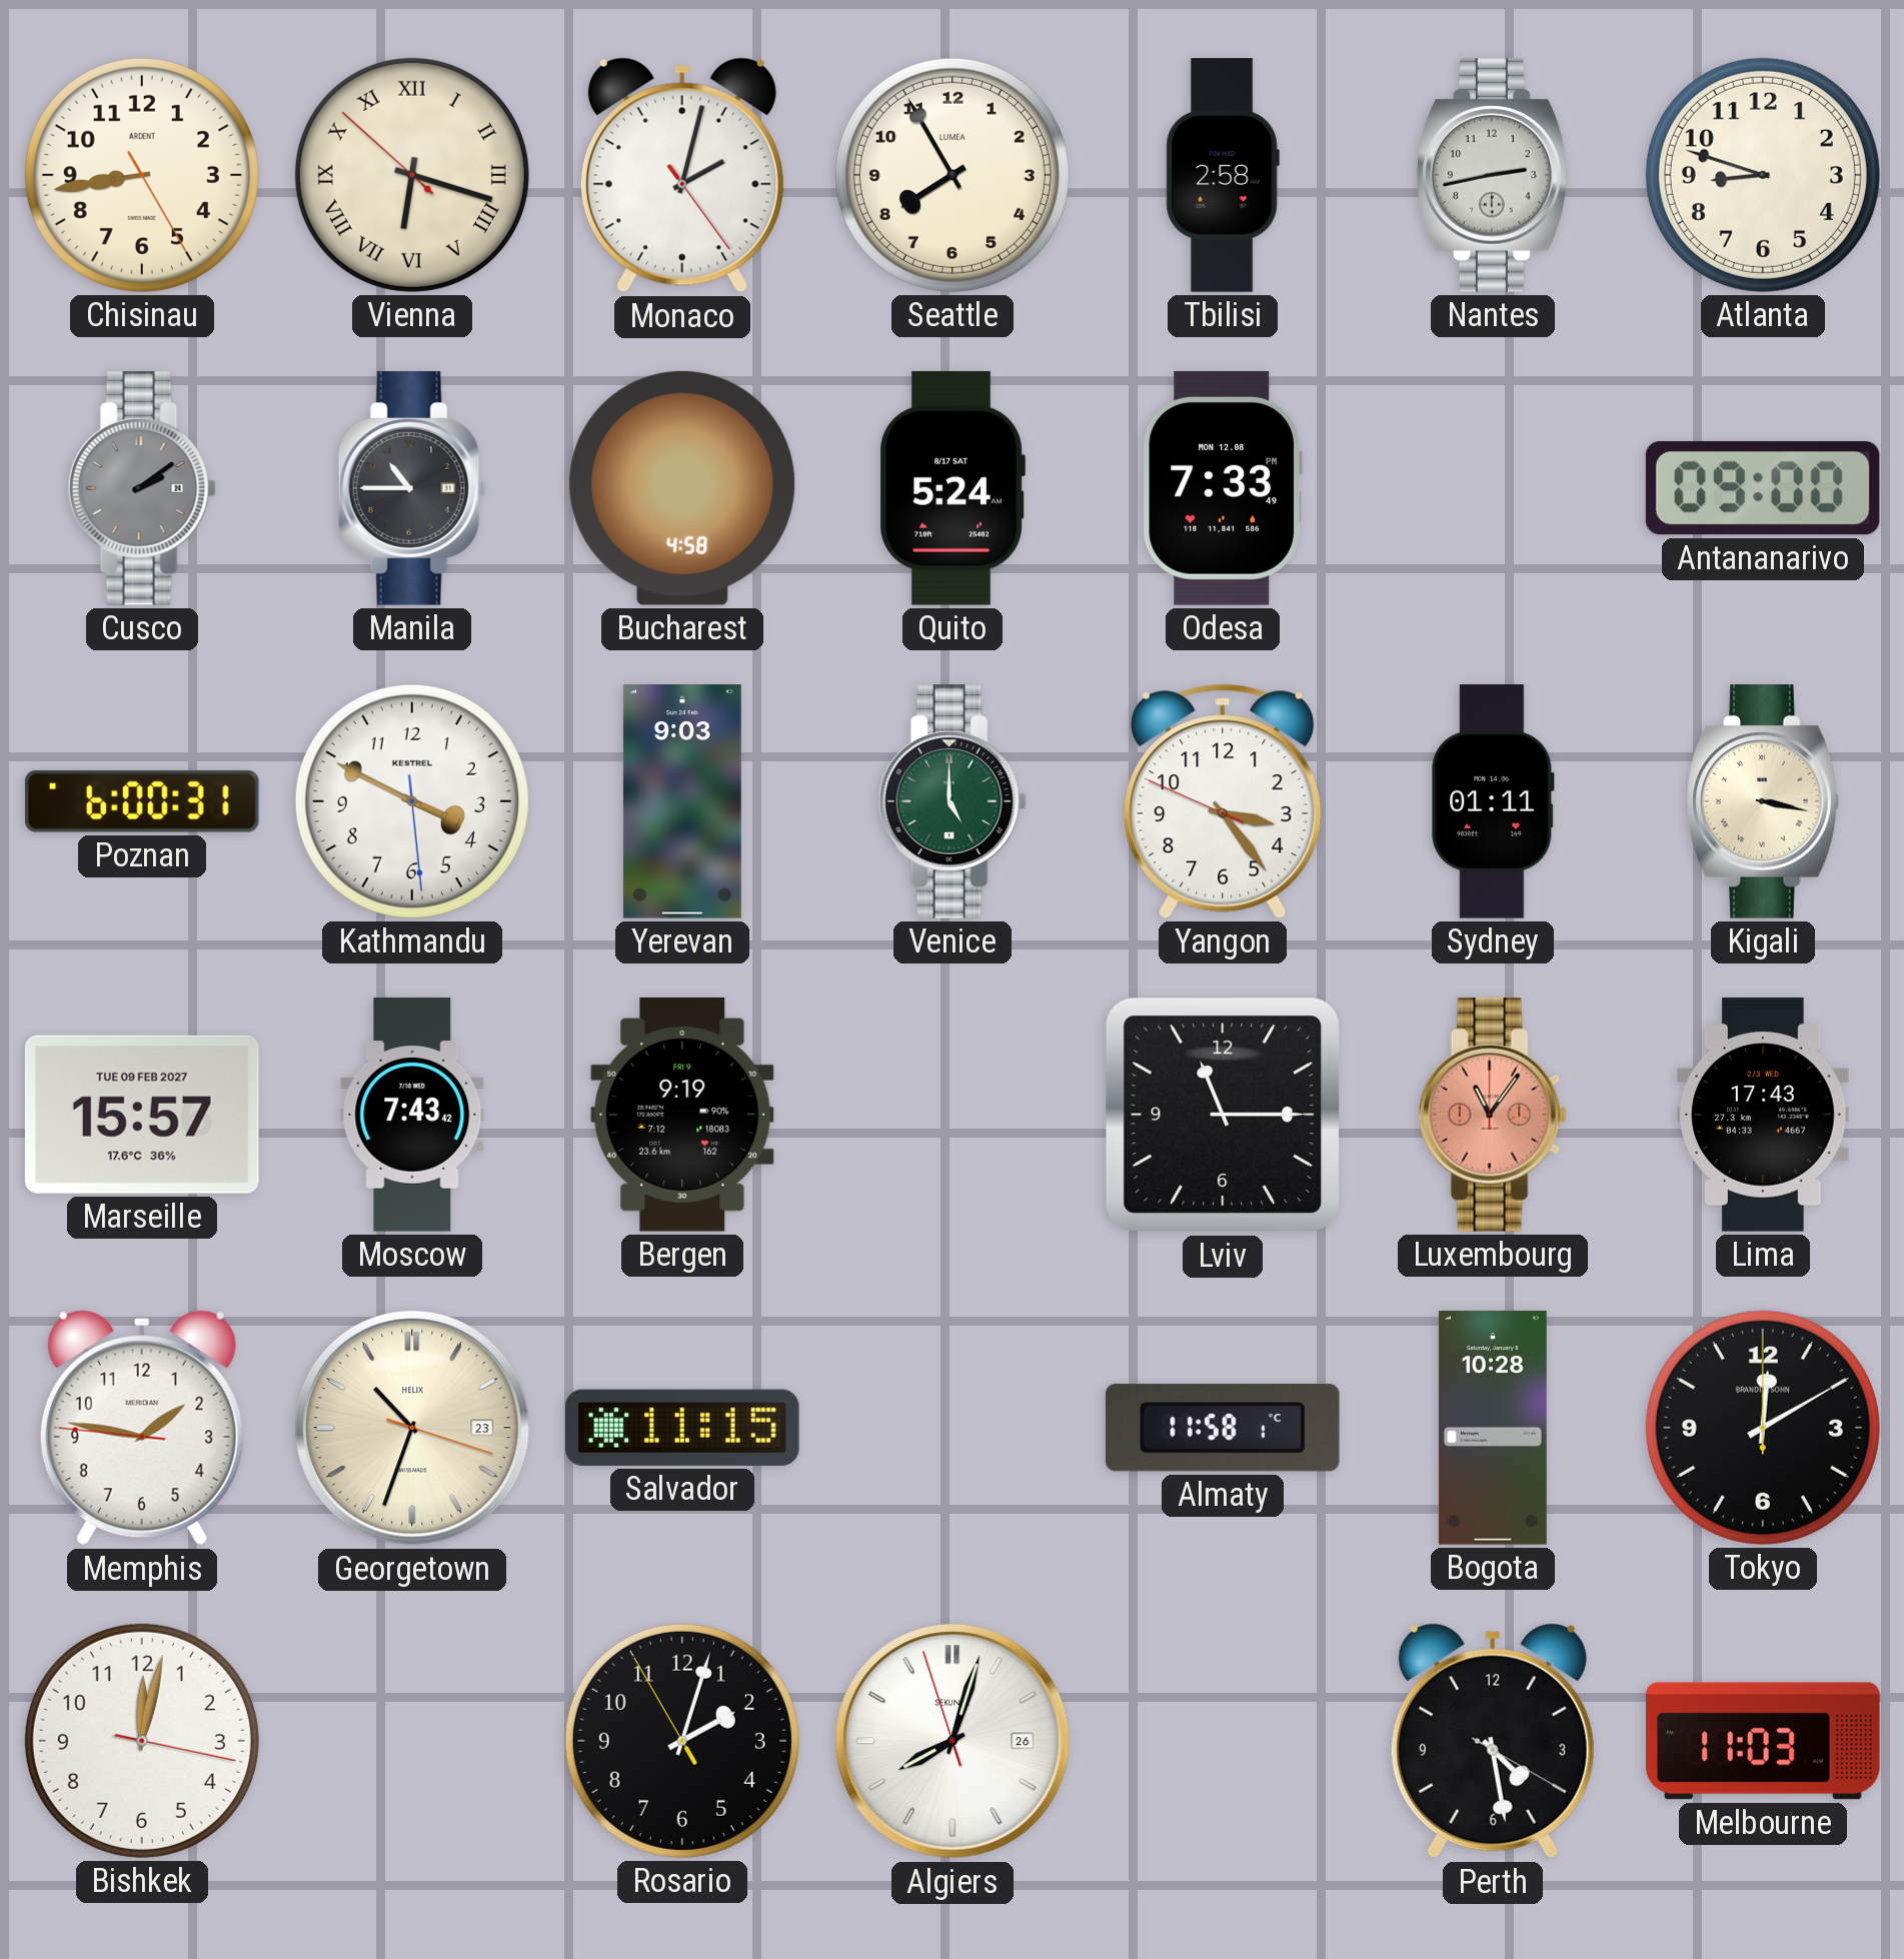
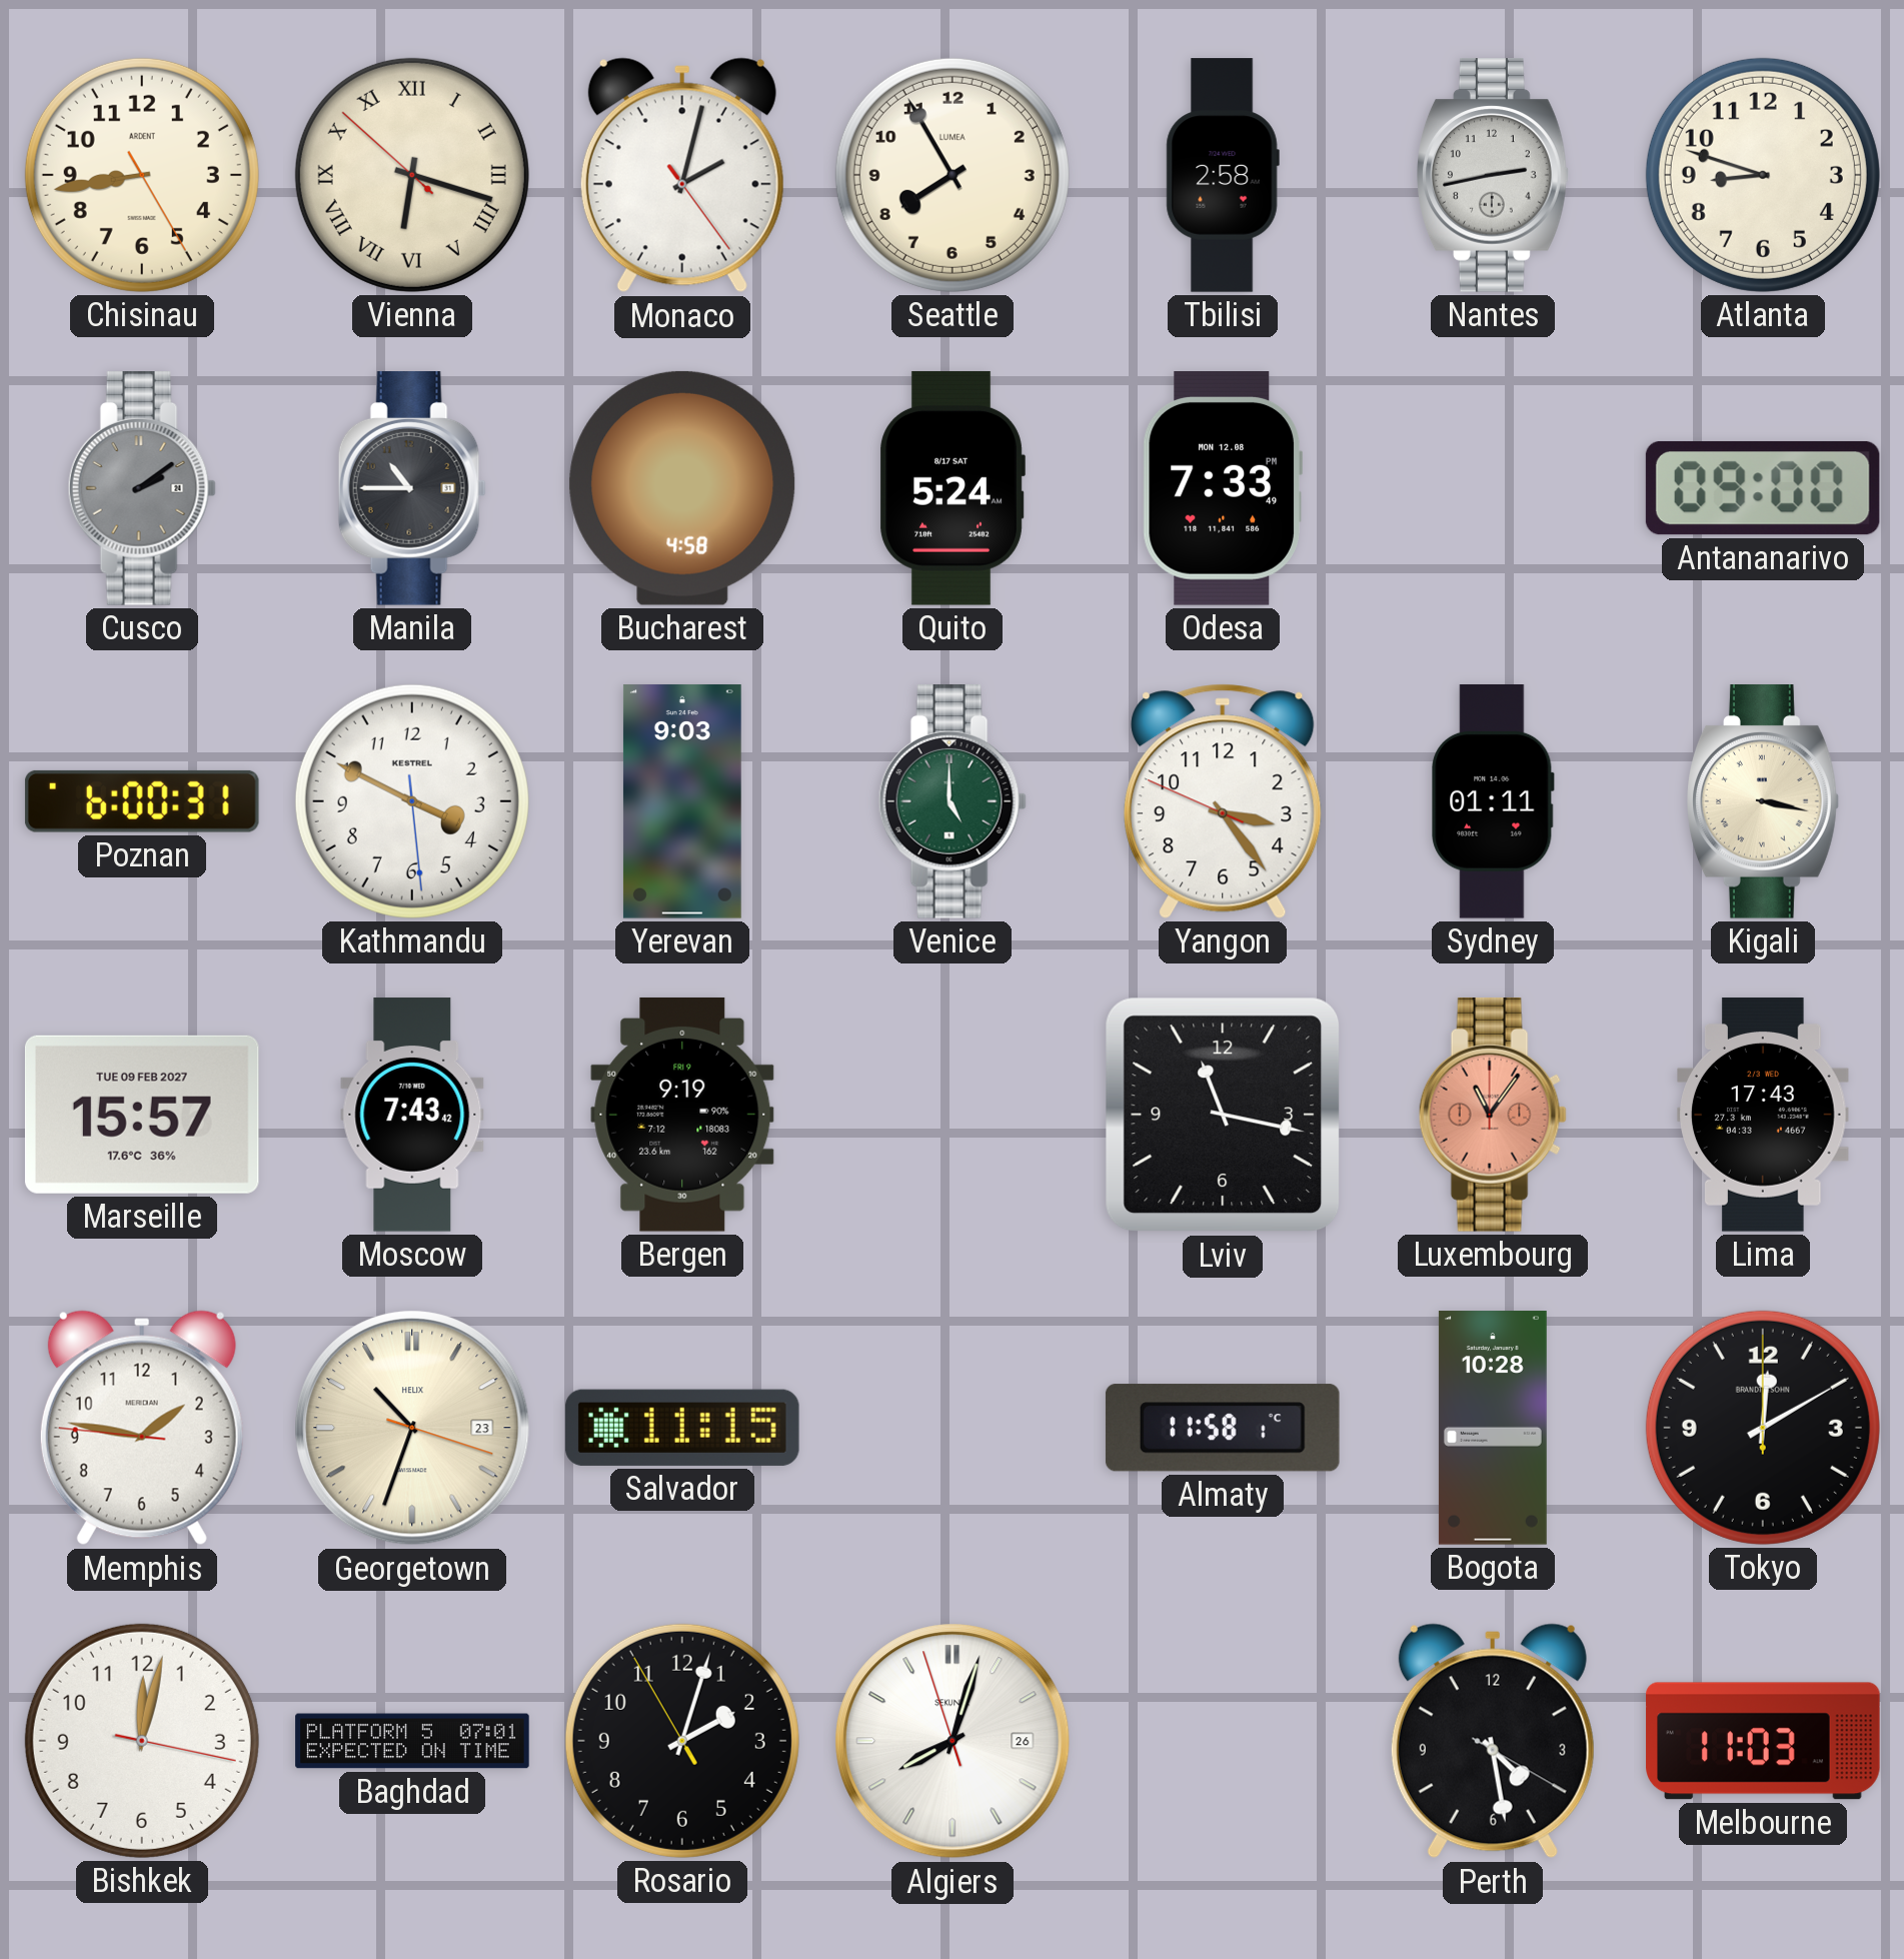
Lviv: 11:15 -> 11:17
Baghdad: none -> 07:01
